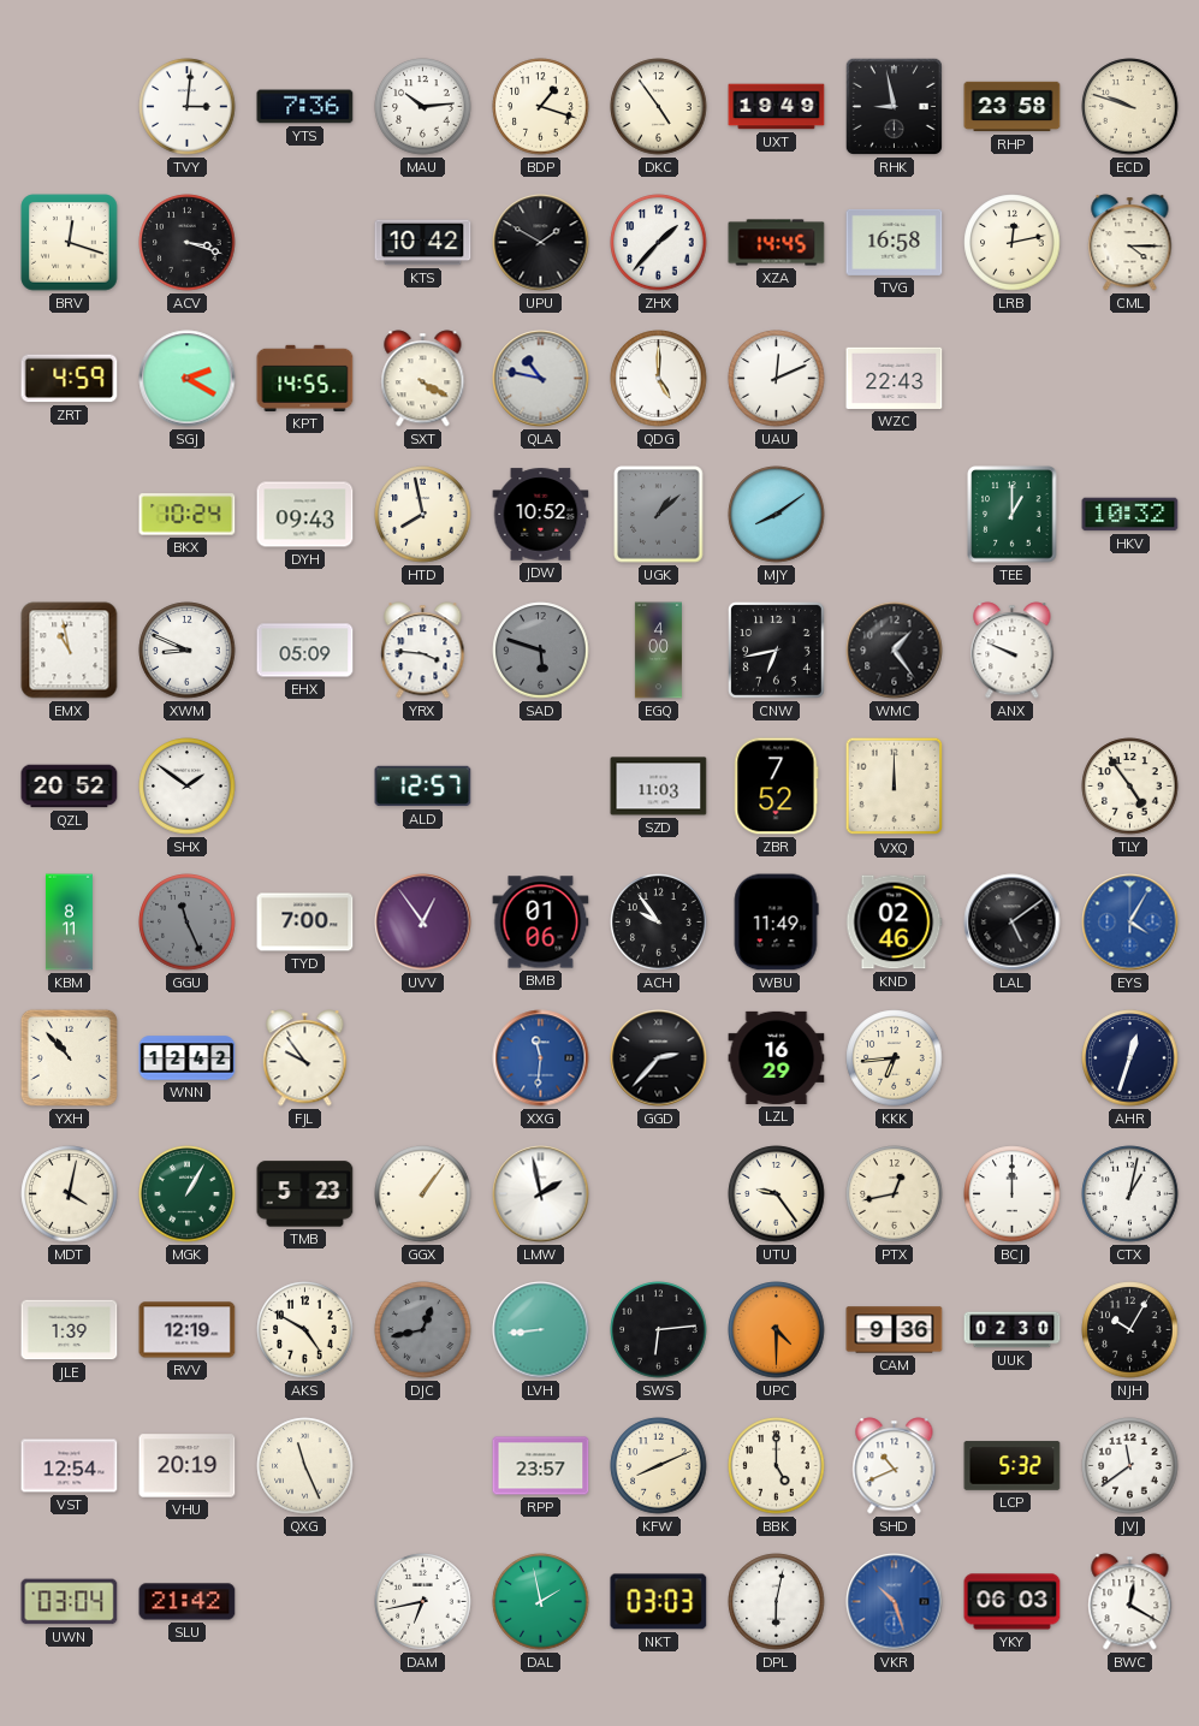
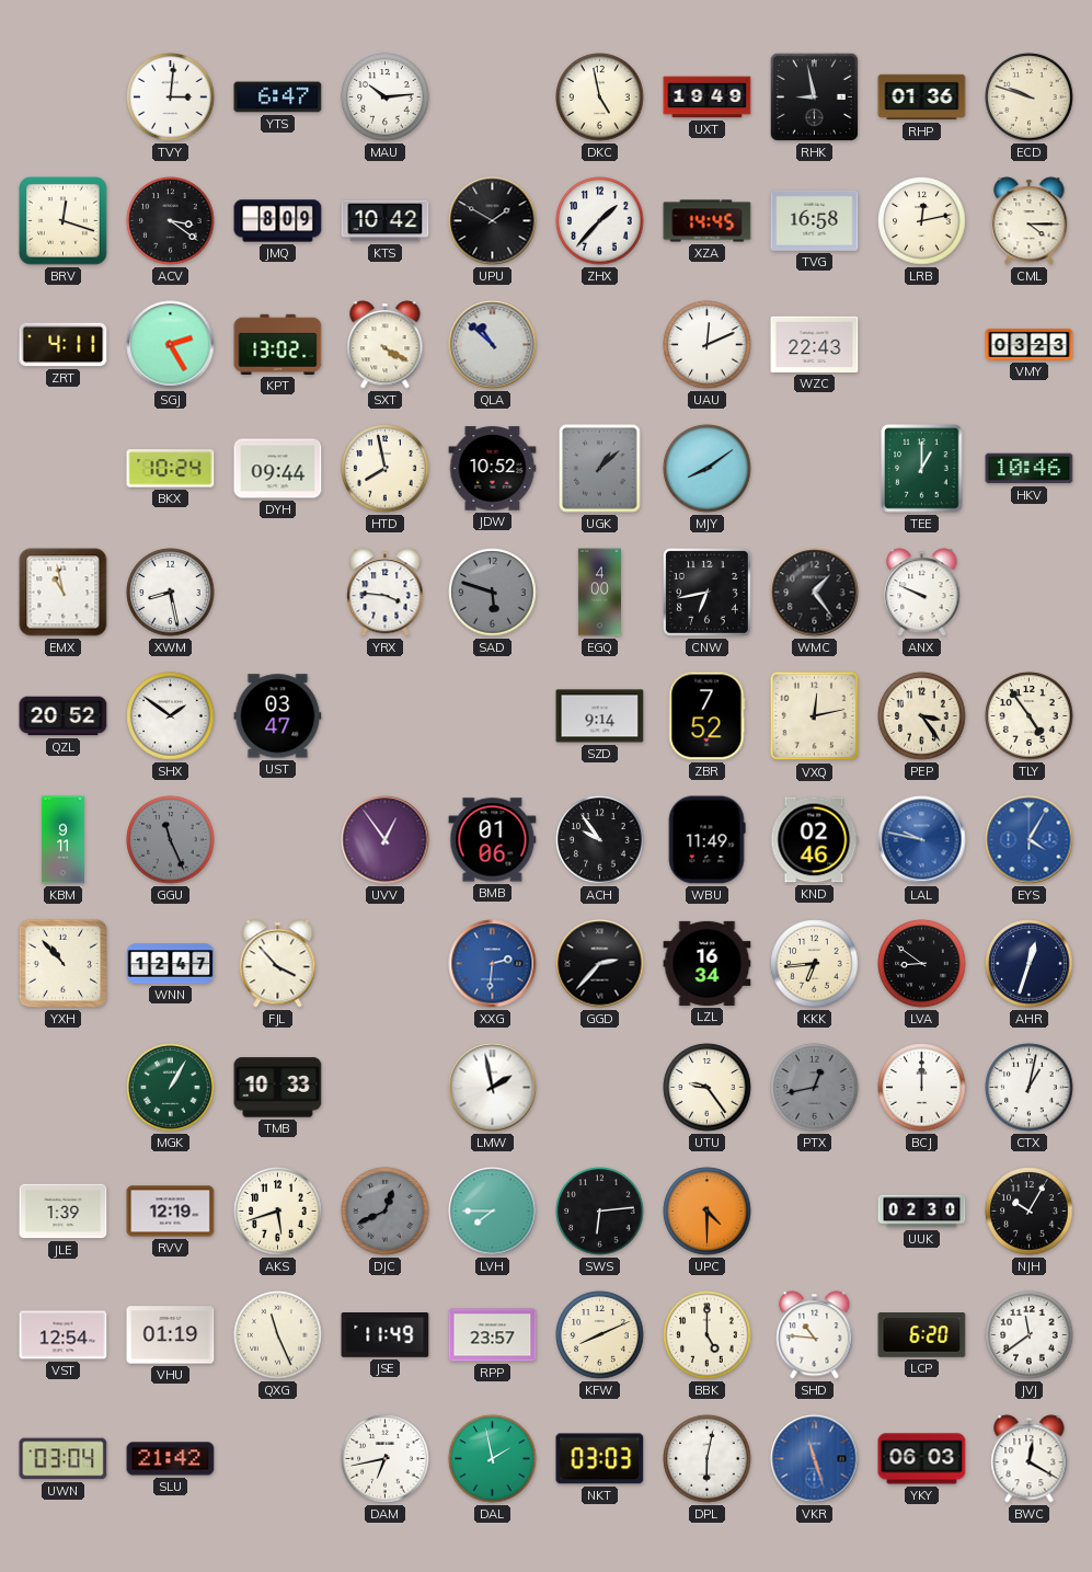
YTS: 7:36 -> 6:47
BDP: 1:18 -> none
DKC: 4:54 -> 4:58
RHP: 23:58 -> 01:36
ACV: 3:18 -> 3:21
JMQ: none -> 8:09
ZRT: 4:59 -> 4:11
SGJ: 2:20 -> 2:25
KPT: 14:55 -> 13:02
QLA: 10:47 -> 10:52
QDG: 5:00 -> none
VMY: none -> 03:23
DYH: 09:43 -> 09:44
HKV: 10:32 -> 10:46
XWM: 8:49 -> 8:28
EHX: 05:09 -> none
UST: none -> 03:47
ALD: 12:57 -> none
SZD: 11:03 -> 9:14
VXQ: 12:00 -> 12:13
PEP: none -> 3:24
KBM: 8:11 -> 9:11
TYD: 7:00 -> none
LAL: 5:09 -> 9:47
LAL dial: black -> blue
WNN: 12:42 -> 12:47
FJL: 9:54 -> 3:53
XXG: 11:31 -> 2:31
LZL: 16:29 -> 16:34
LVA: none -> 8:51
MDT: 4:02 -> none
TMB: 5:23 -> 10:33
GGX: 1:06 -> none
PTX dial: cream -> grey
AKS: 4:50 -> 5:42
DJC: 12:43 -> 12:41
LVH: 8:44 -> 7:45
CAM: 9:36 -> none
VHU: 20:19 -> 01:19
JSE: none -> 11:49
SHD: 10:41 -> 10:46
LCP: 5:32 -> 6:20
VKR: 10:27 -> 11:27
